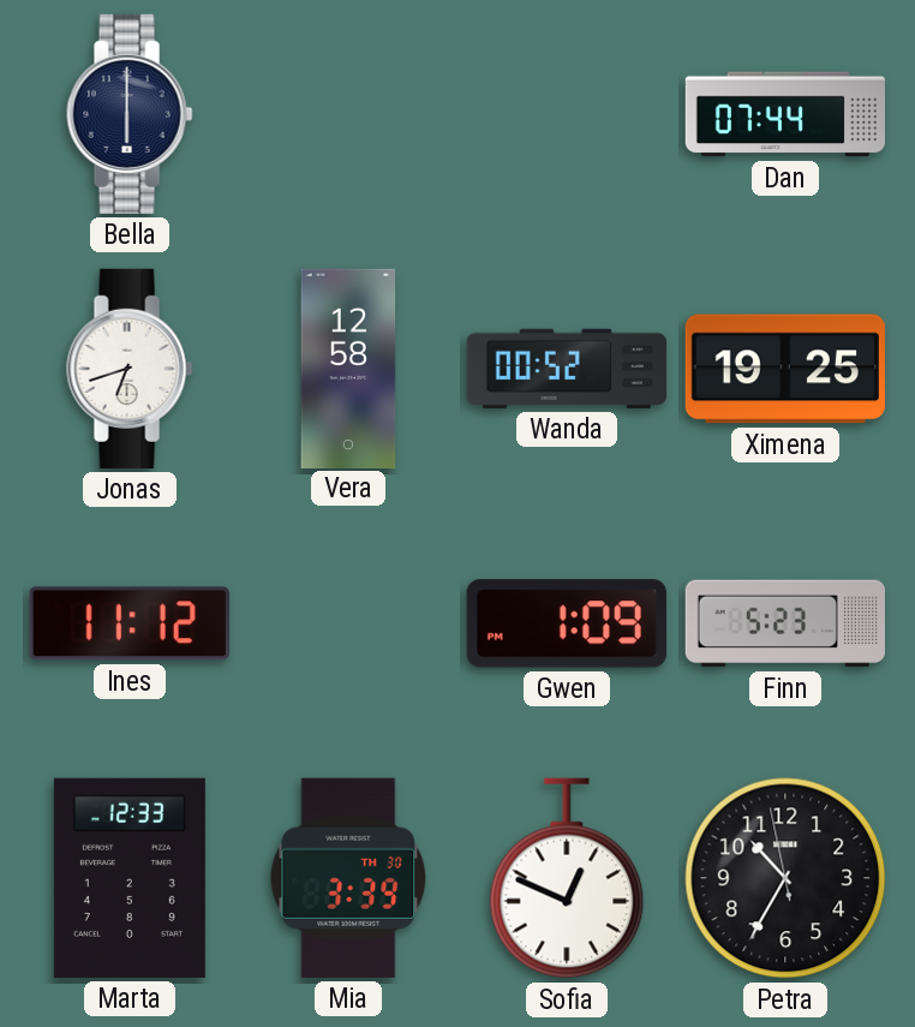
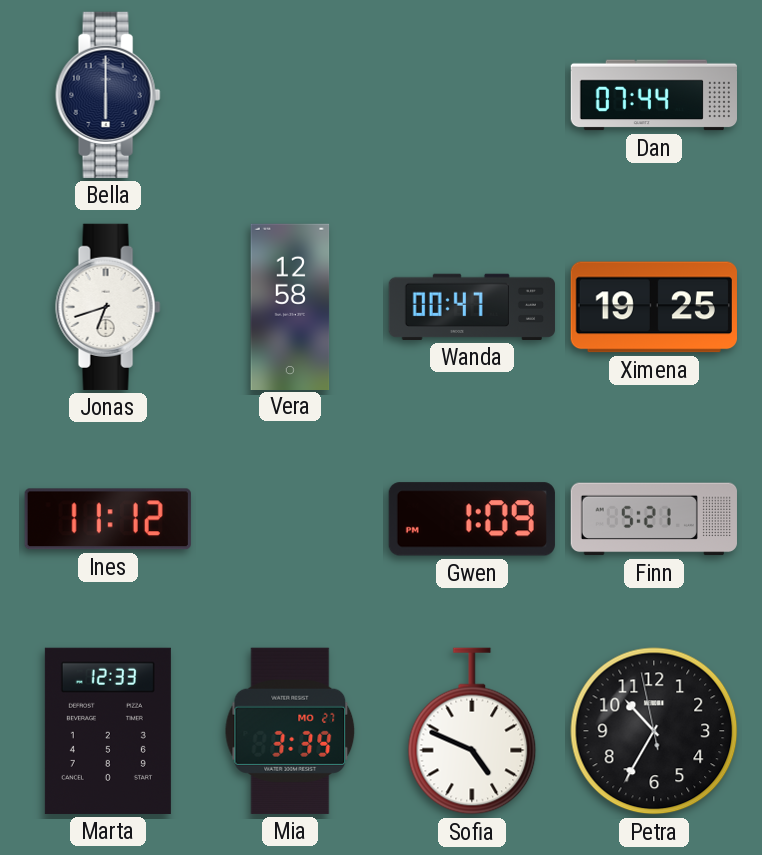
Wanda: 00:52 -> 00:47
Finn: 5:23 -> 5:21
Mia date: TH 30 -> MO 27
Sofia: 12:49 -> 4:49
